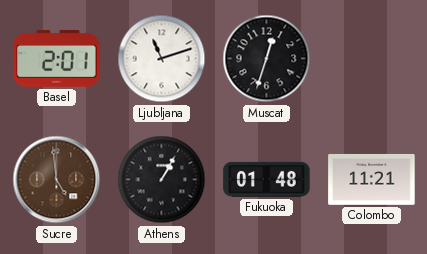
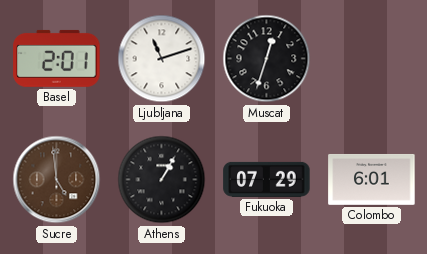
Fukuoka: 01:48 -> 07:29
Colombo: 11:21 -> 6:01
